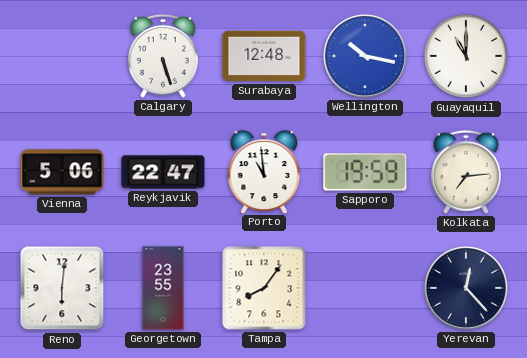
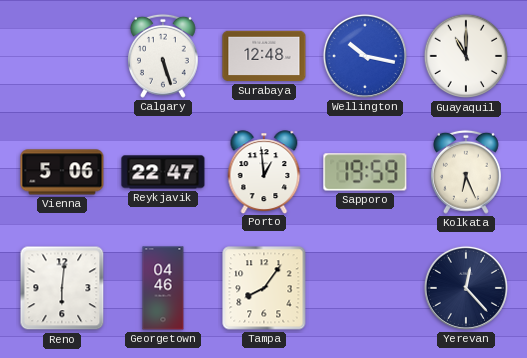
Porto: 10:59 -> 12:59
Kolkata: 7:14 -> 6:26
Georgetown: 23:55 -> 04:46
